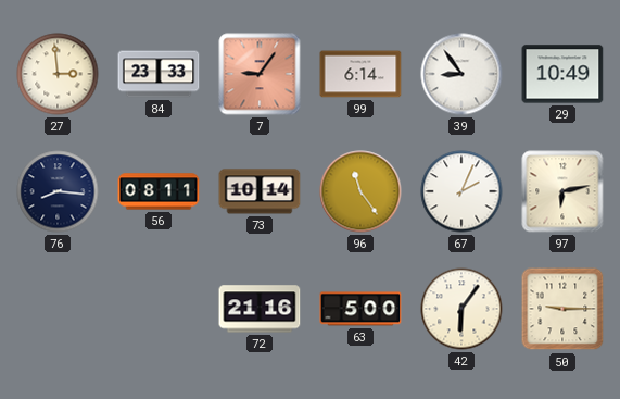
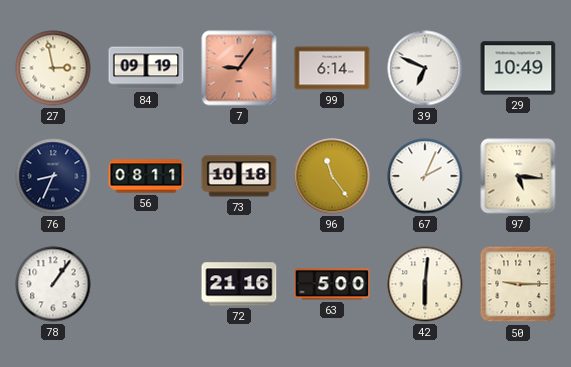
27: 2:59 -> 2:58
84: 23:33 -> 09:19
39: 8:54 -> 6:49
76: 8:16 -> 8:34
73: 10:14 -> 10:18
97: 6:13 -> 5:16
78: none -> 1:06
42: 6:06 -> 6:01
